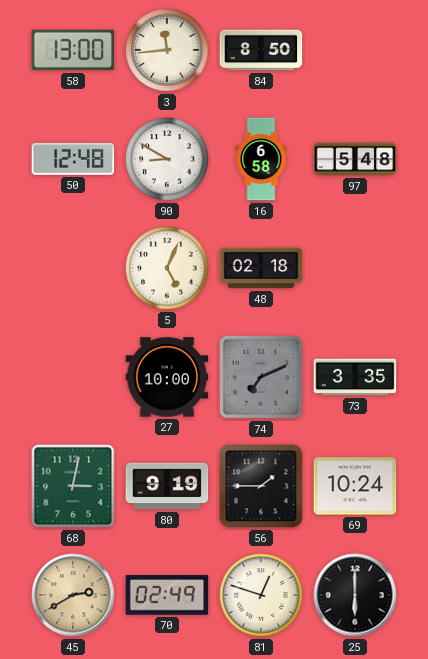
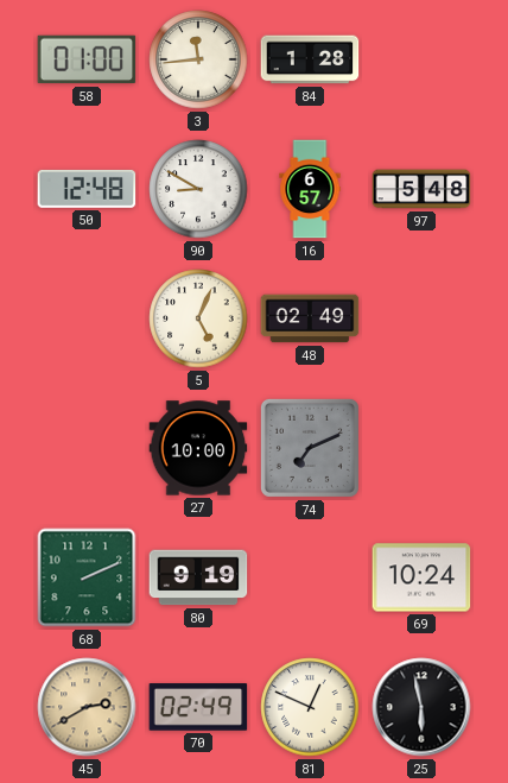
58: 13:00 -> 01:00
84: 8:50 -> 1:28
16: 6:58 -> 6:57
48: 02:18 -> 02:49
73: 3:35 -> none
68: 3:02 -> 2:11
56: 1:45 -> none
81: 12:48 -> 12:49
25: 6:00 -> 5:58
